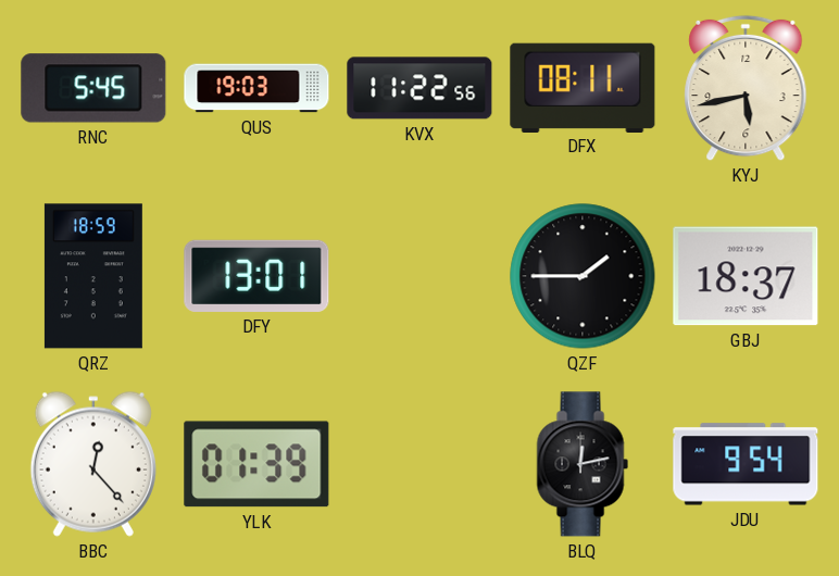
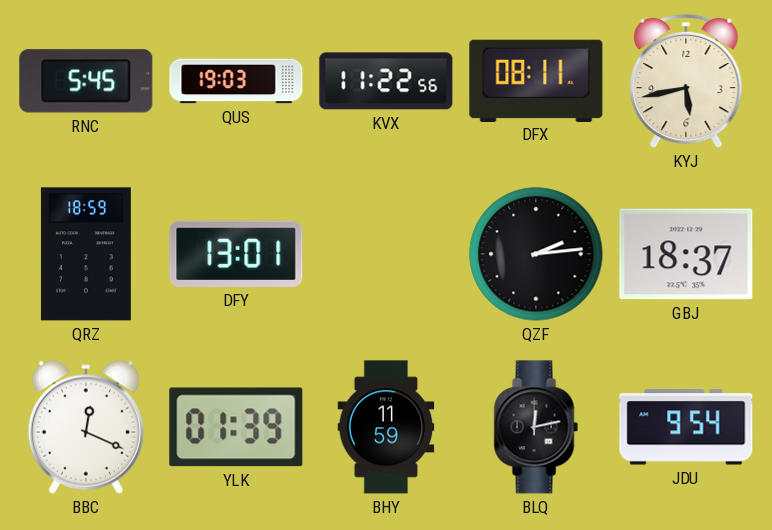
QZF: 1:45 -> 2:14
BBC: 12:23 -> 12:19
BHY: none -> 11:59
